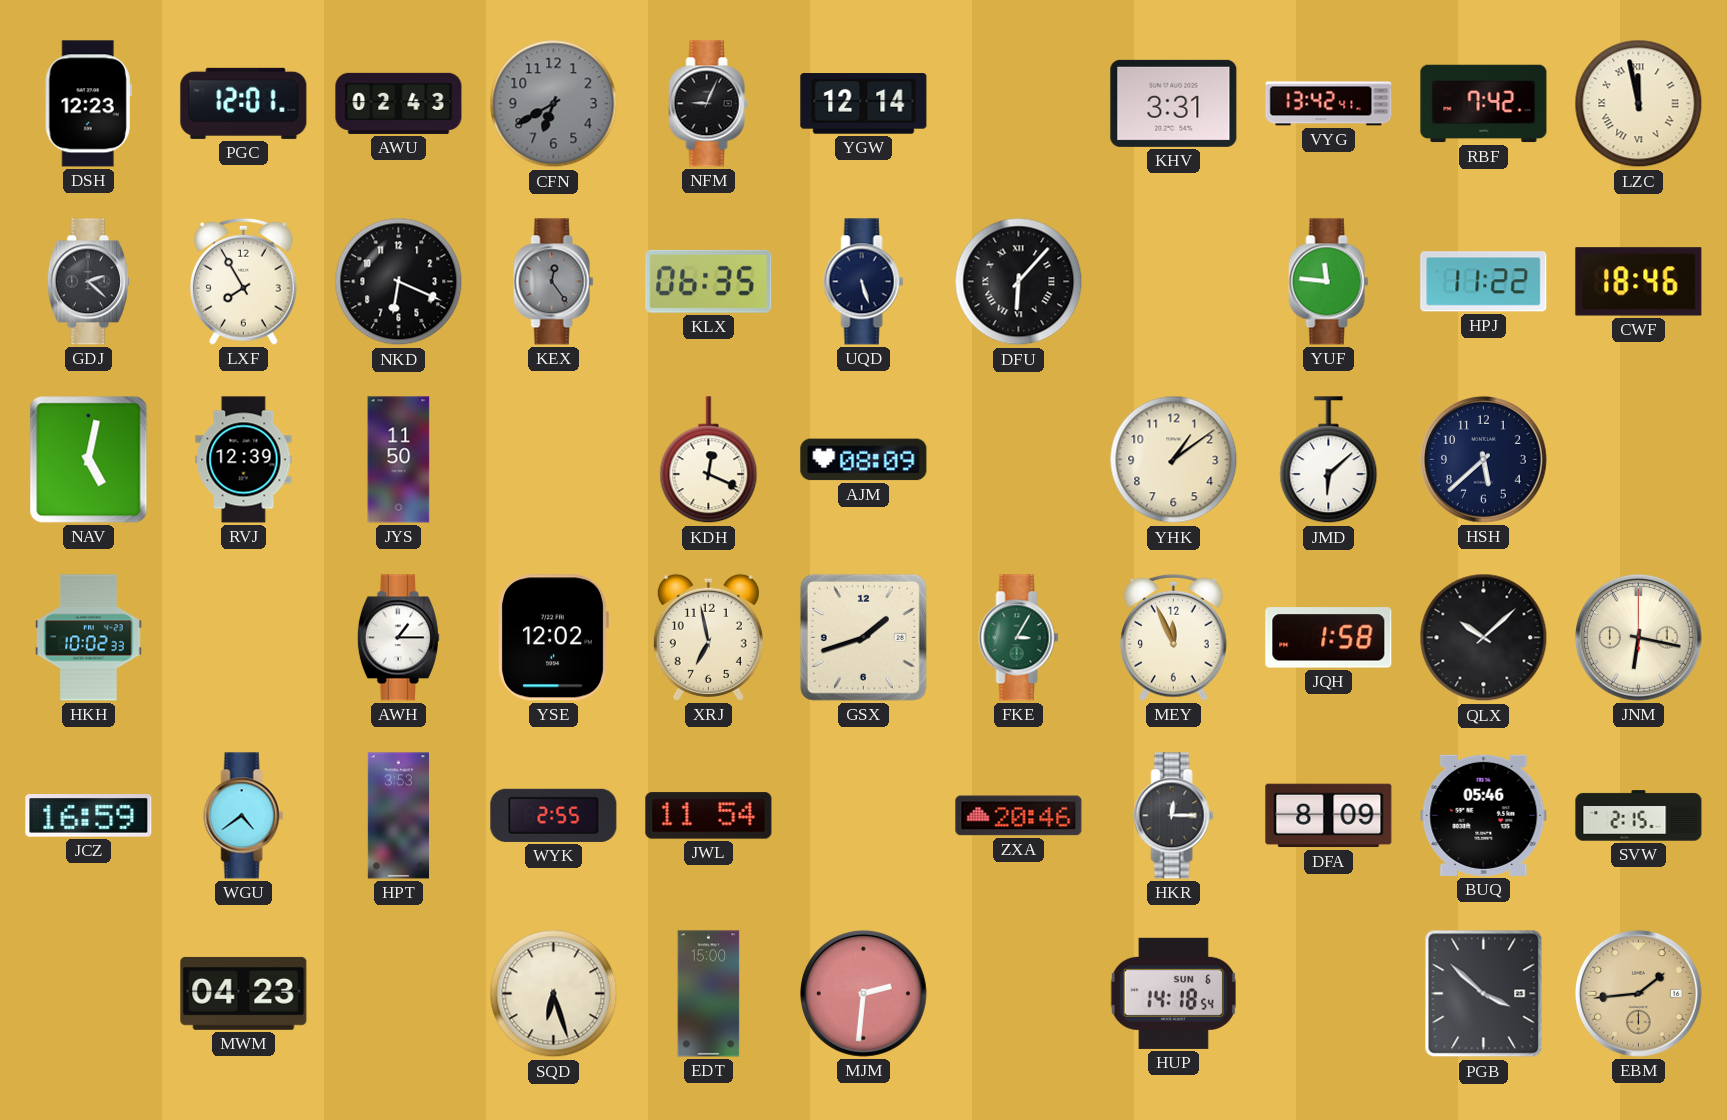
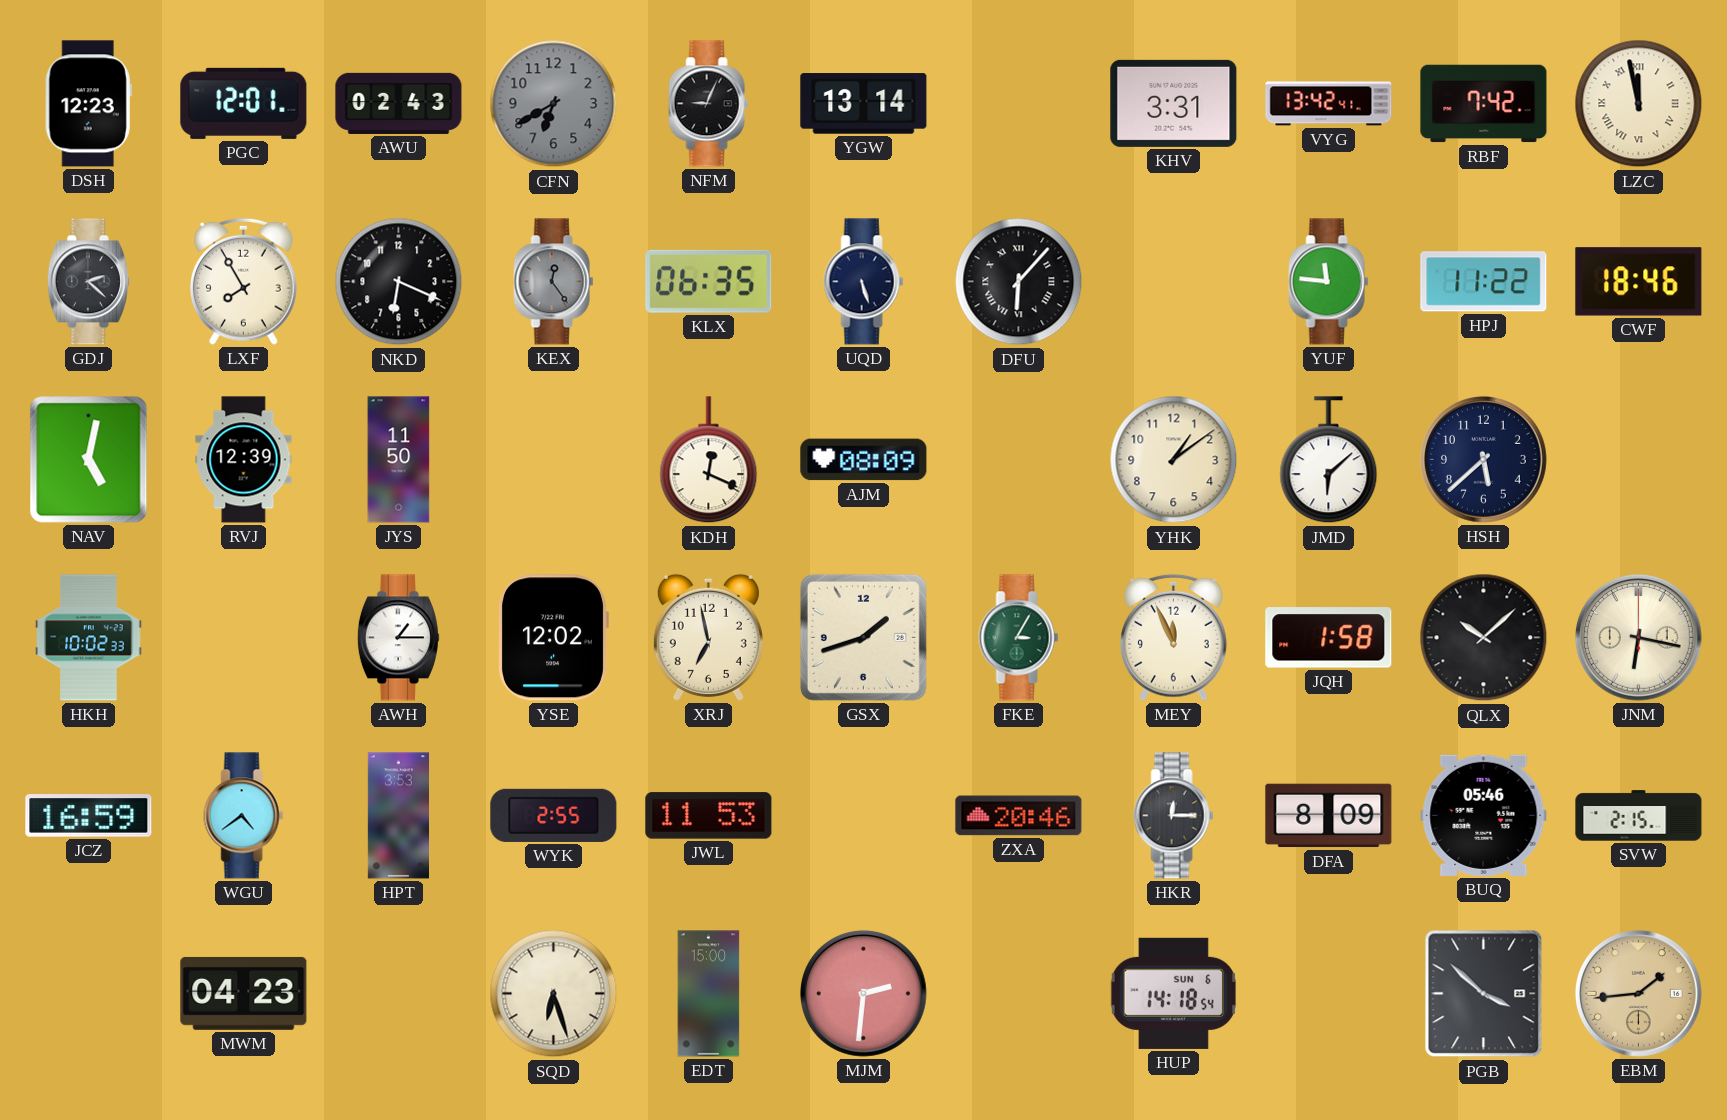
YGW: 12:14 -> 13:14
JWL: 11:54 -> 11:53
